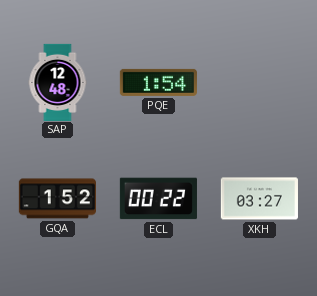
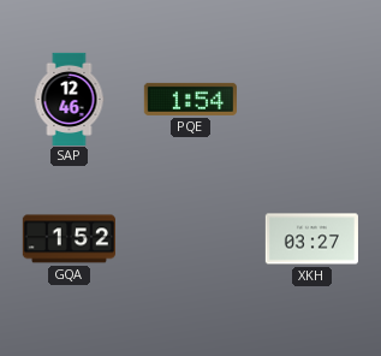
SAP: 12:48 -> 12:46
ECL: 00:22 -> none
